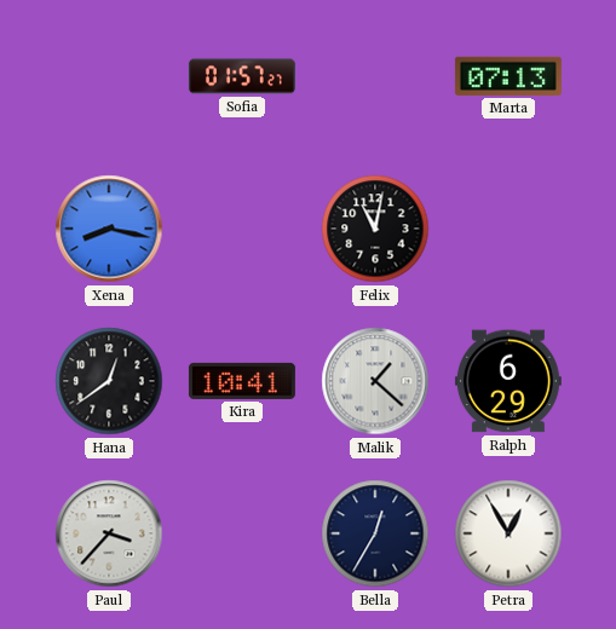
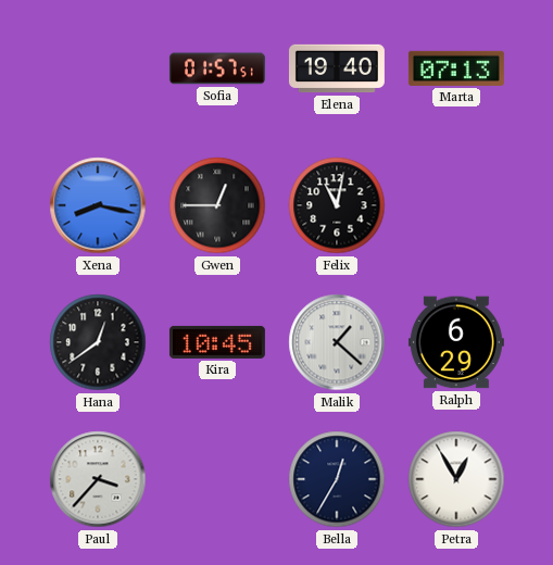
Sofia: 01:57:27 -> 01:57:51
Elena: none -> 19:40
Gwen: none -> 12:45
Kira: 10:41 -> 10:45
